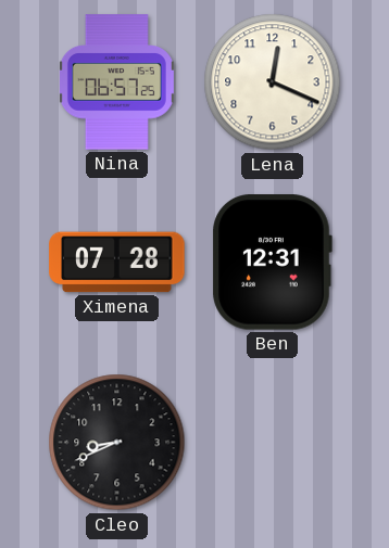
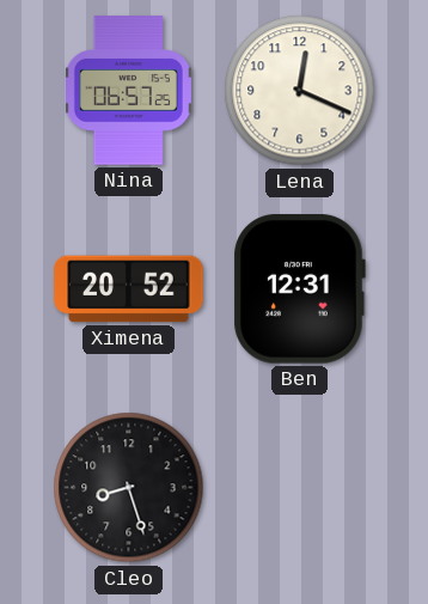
Ximena: 07:28 -> 20:52
Cleo: 8:41 -> 8:27
